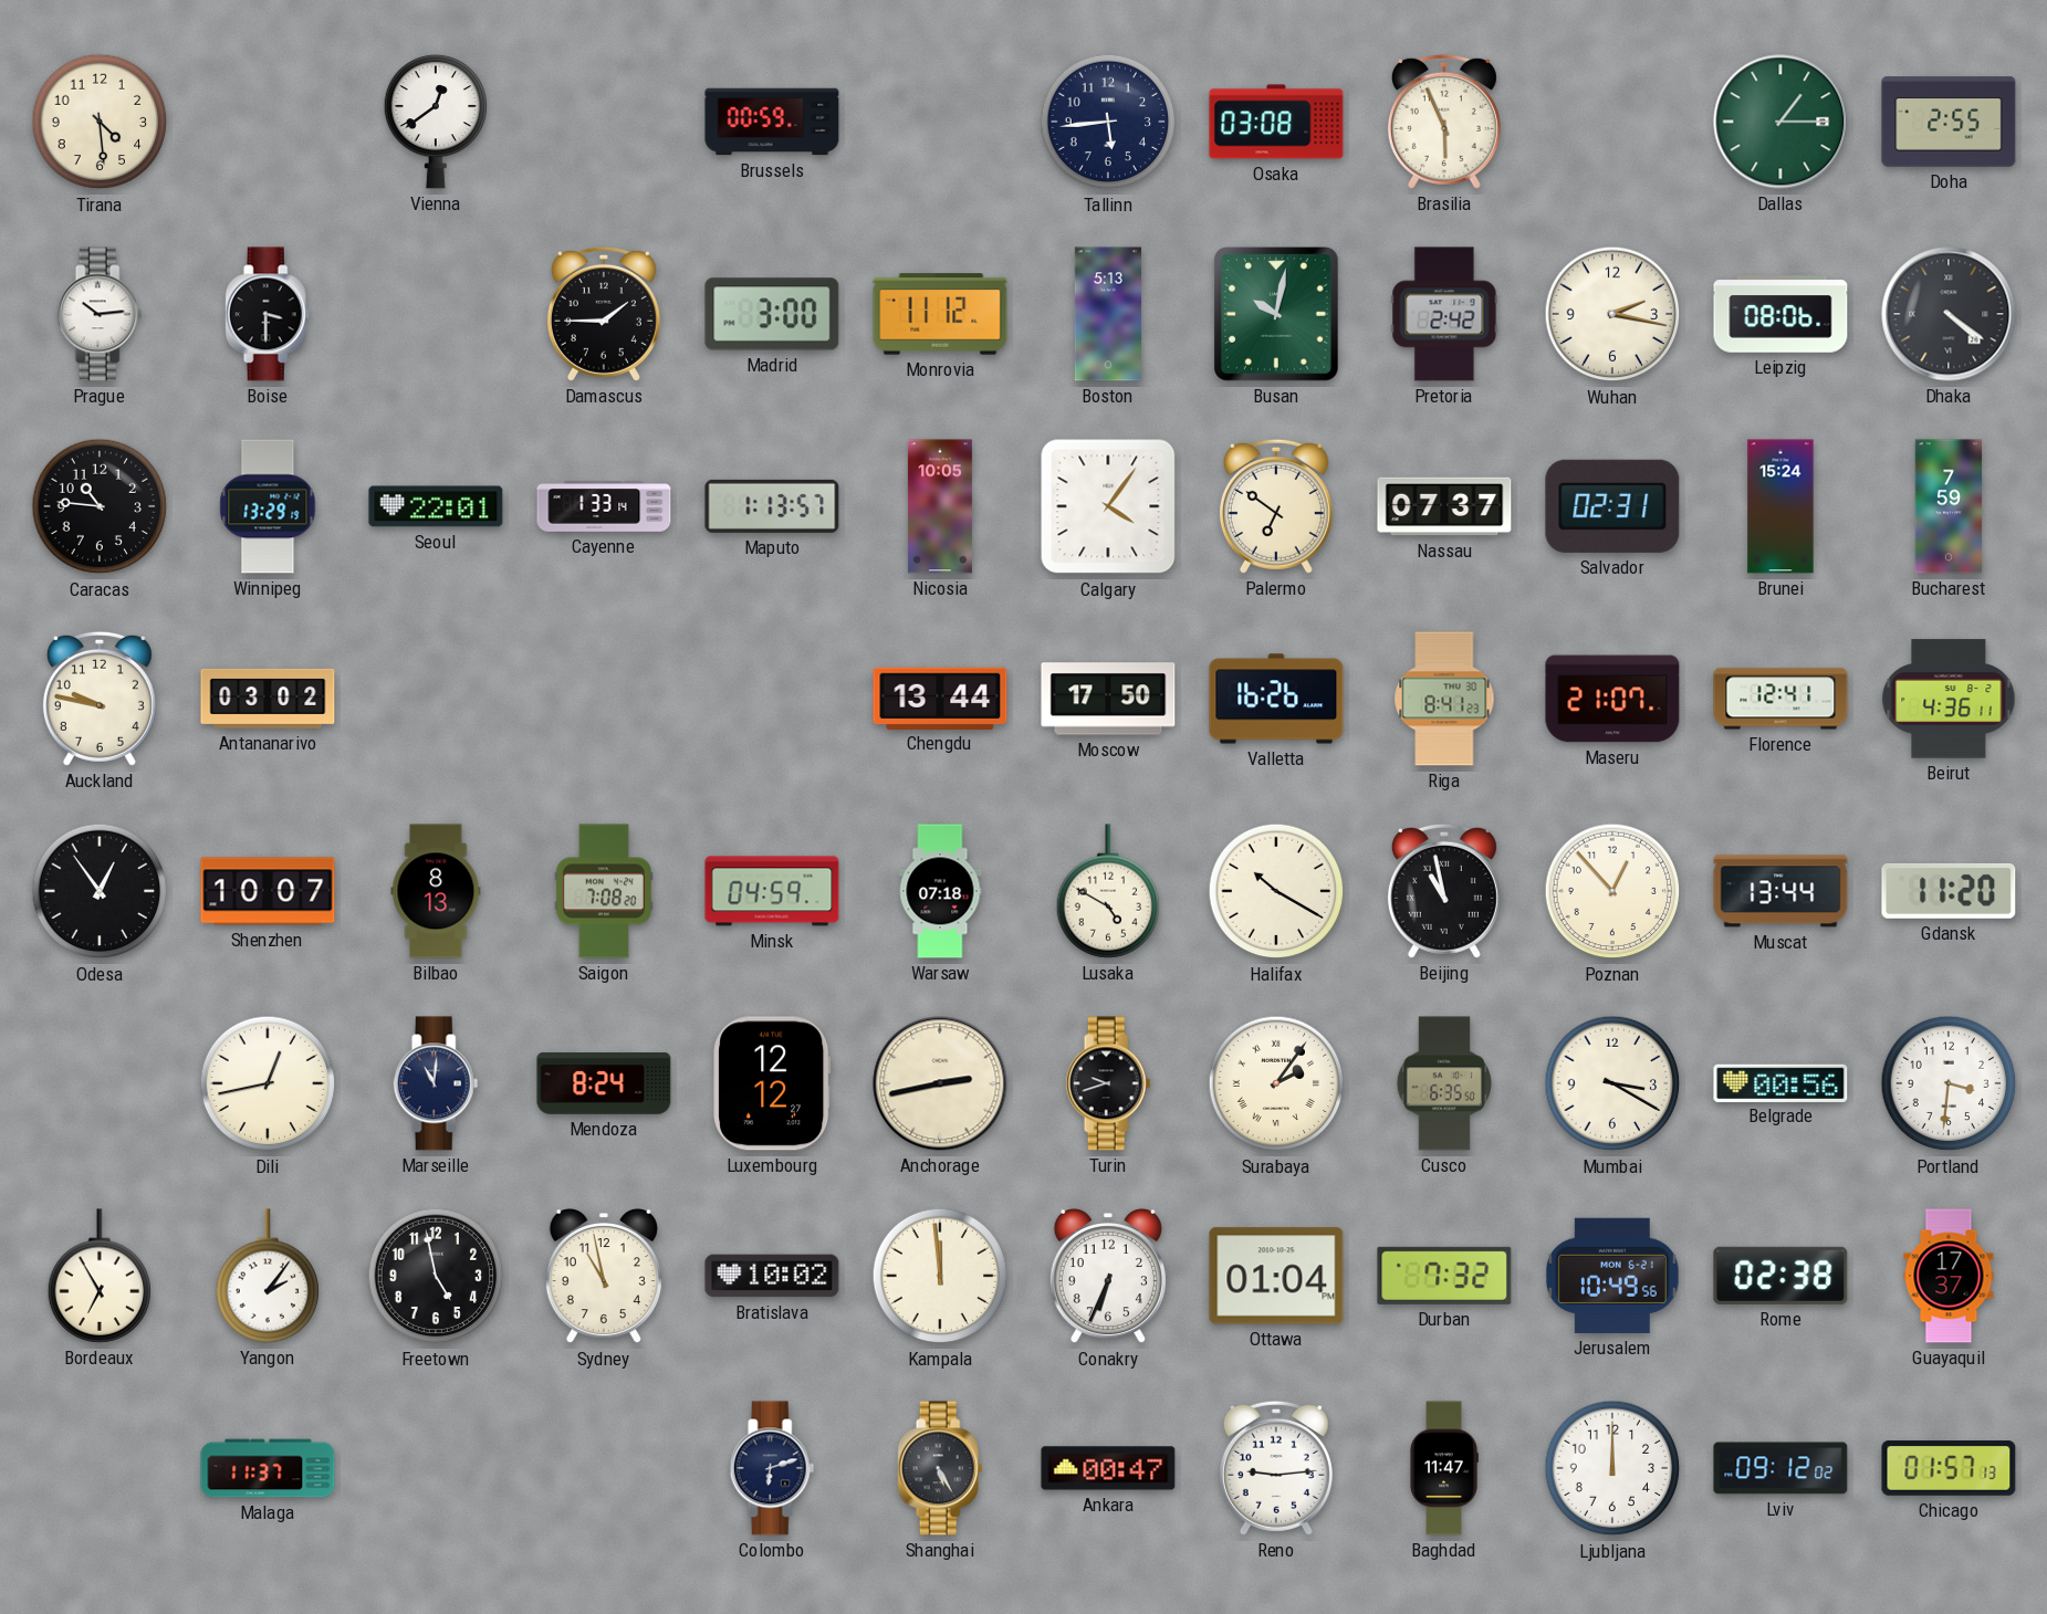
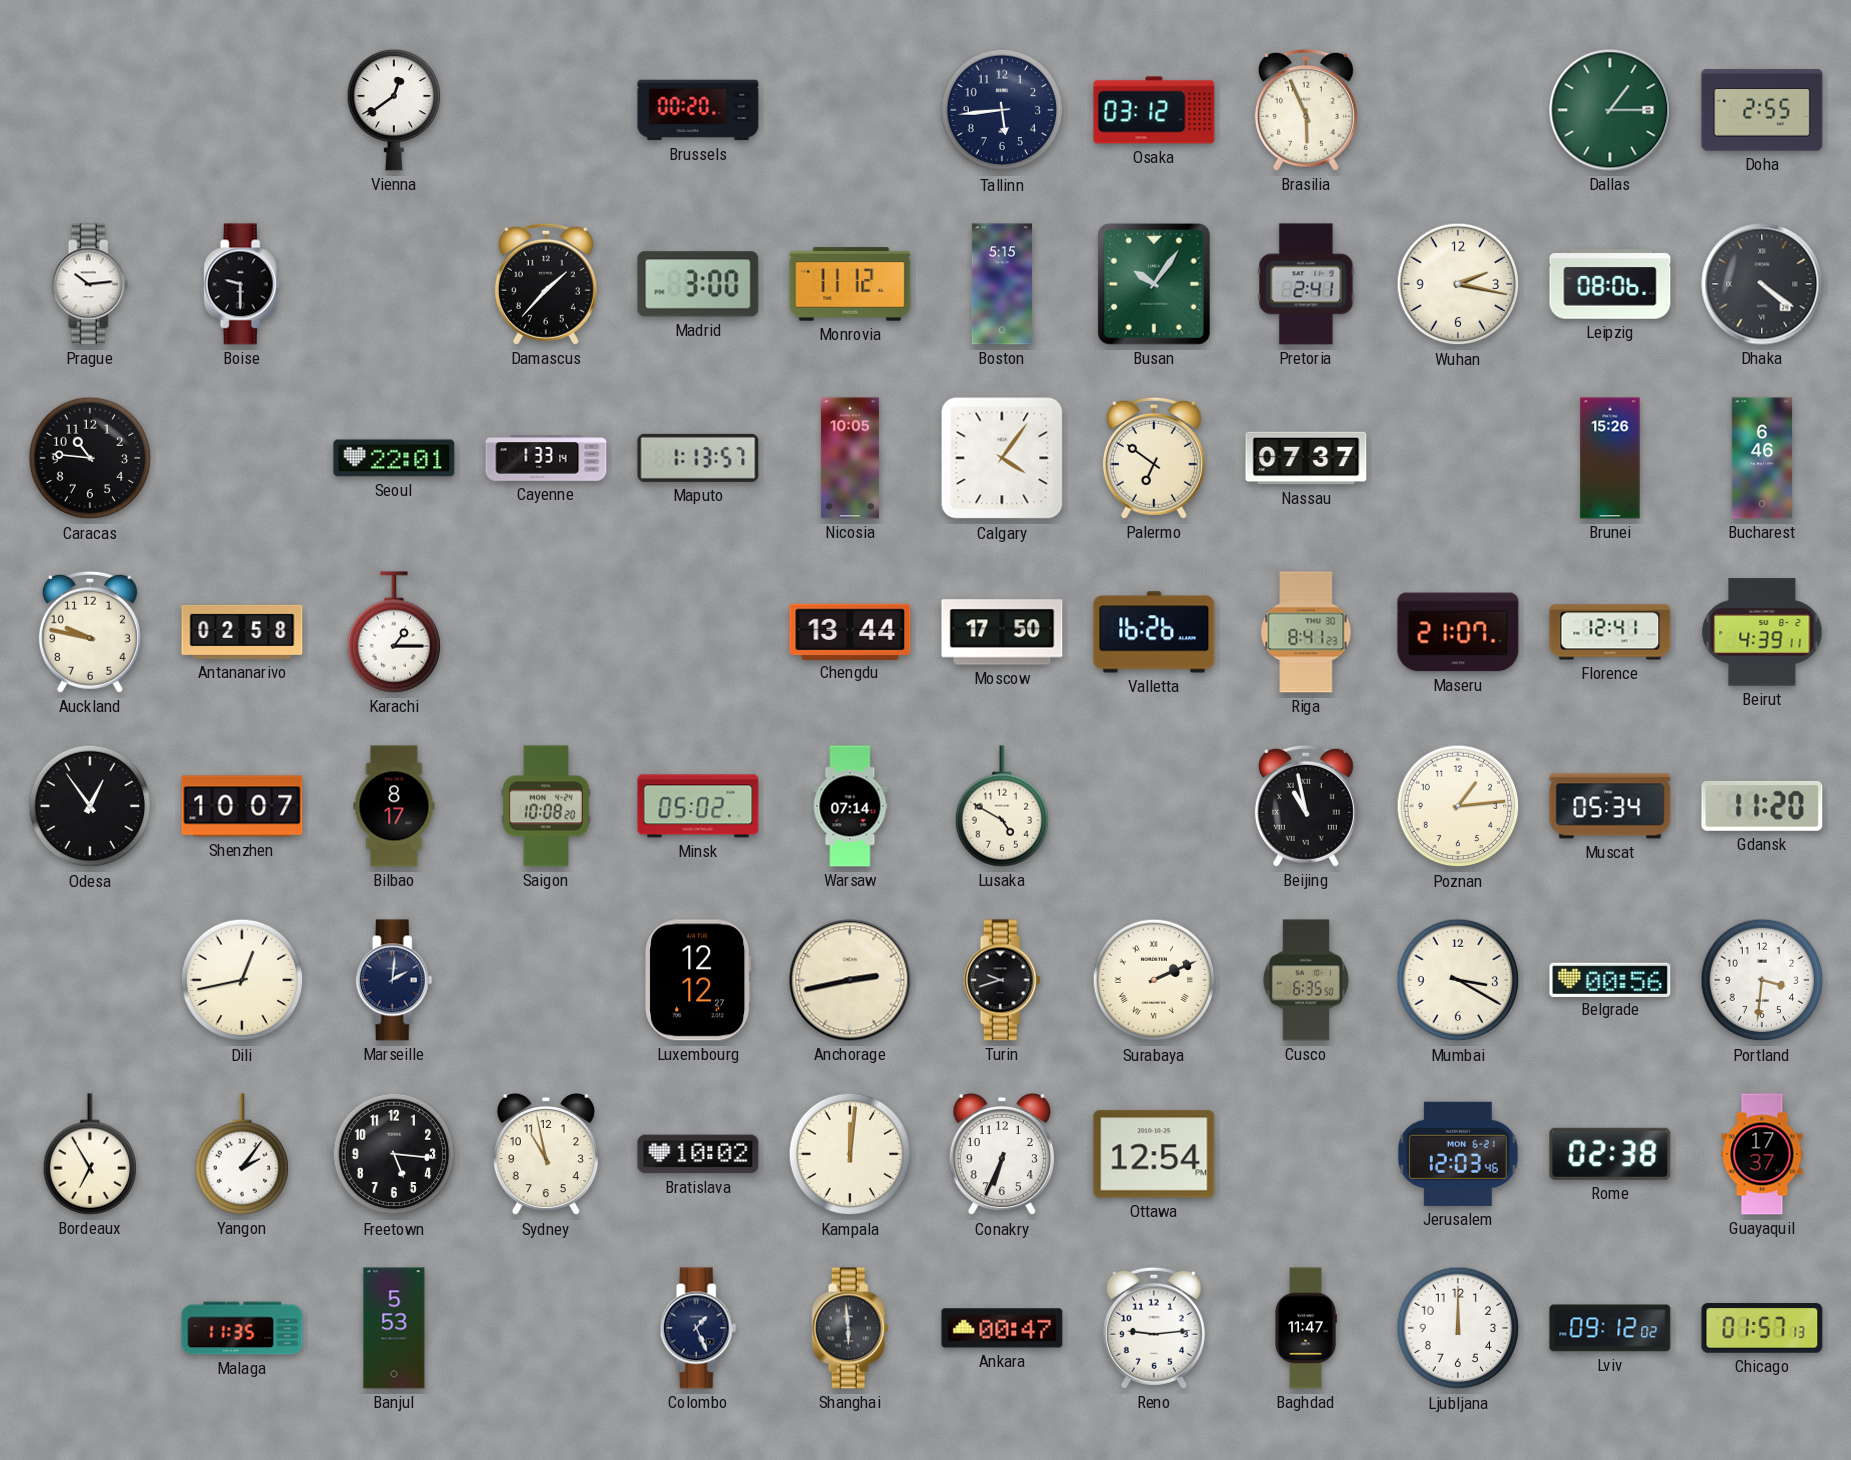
Tirana: 4:29 -> none
Brussels: 00:59 -> 00:20
Osaka: 03:08 -> 03:12
Boise: 3:30 -> 9:30
Damascus: 1:45 -> 1:37
Boston: 5:13 -> 5:15
Busan: 10:02 -> 10:06
Pretoria: 2:42 -> 2:41
Winnipeg: 13:29 -> none
Salvador: 02:31 -> none
Brunei: 15:24 -> 15:26
Bucharest: 7:59 -> 6:46
Antananarivo: 03:02 -> 02:58
Karachi: none -> 1:15
Beirut: 4:36 -> 4:39
Bilbao: 8:13 -> 8:17
Saigon: 7:08 -> 10:08
Minsk: 04:59 -> 05:02
Warsaw: 07:18 -> 07:14
Halifax: 10:20 -> none
Poznan: 12:53 -> 1:14
Muscat: 13:44 -> 05:34
Marseille: 11:01 -> 2:01
Mendoza: 8:24 -> none
Surabaya: 2:06 -> 2:11
Freetown: 4:58 -> 5:16
Kampala: 11:59 -> 12:01
Ottawa: 01:04 -> 12:54
Durban: 7:32 -> none
Jerusalem: 10:49 -> 12:03
Malaga: 11:37 -> 11:35
Banjul: none -> 5:53
Colombo: 6:12 -> 1:26
Shanghai: 5:25 -> 5:59
